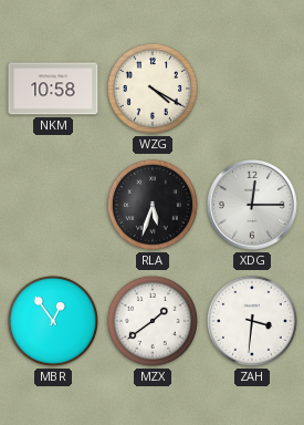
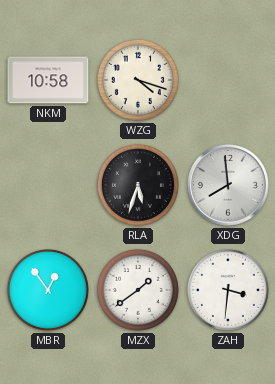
WZG: 4:20 -> 4:18
XDG: 12:15 -> 7:59
